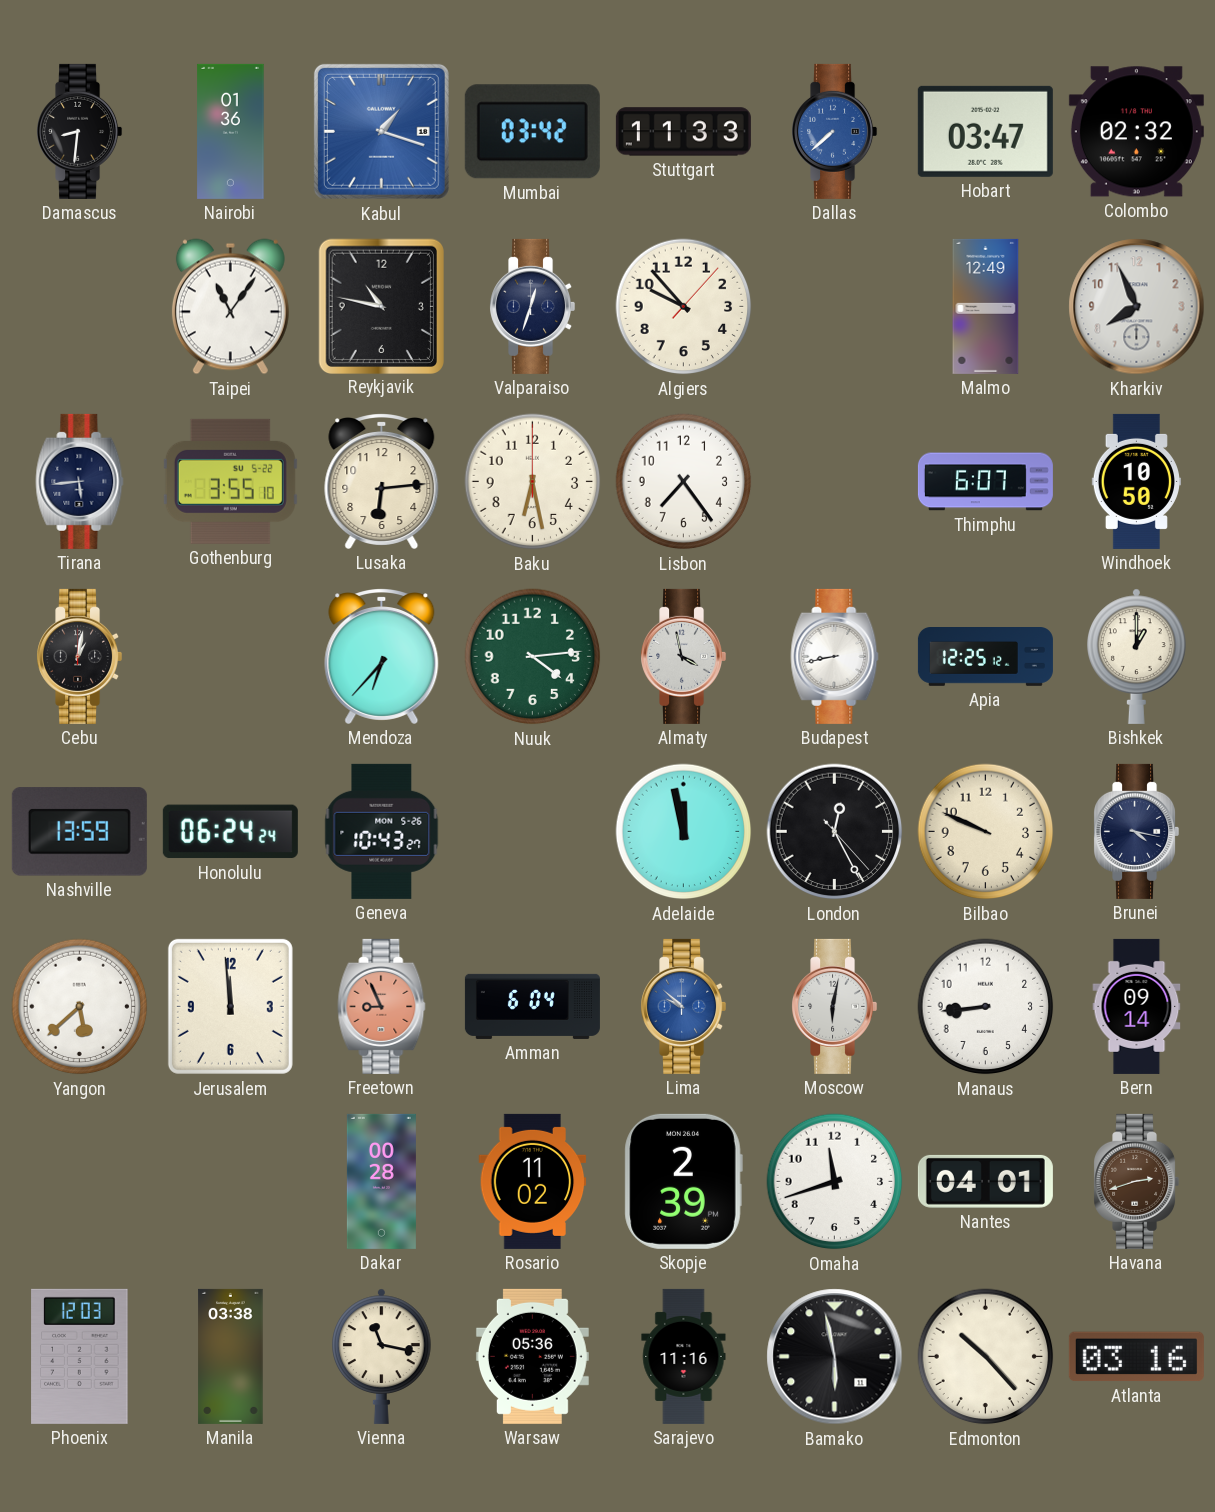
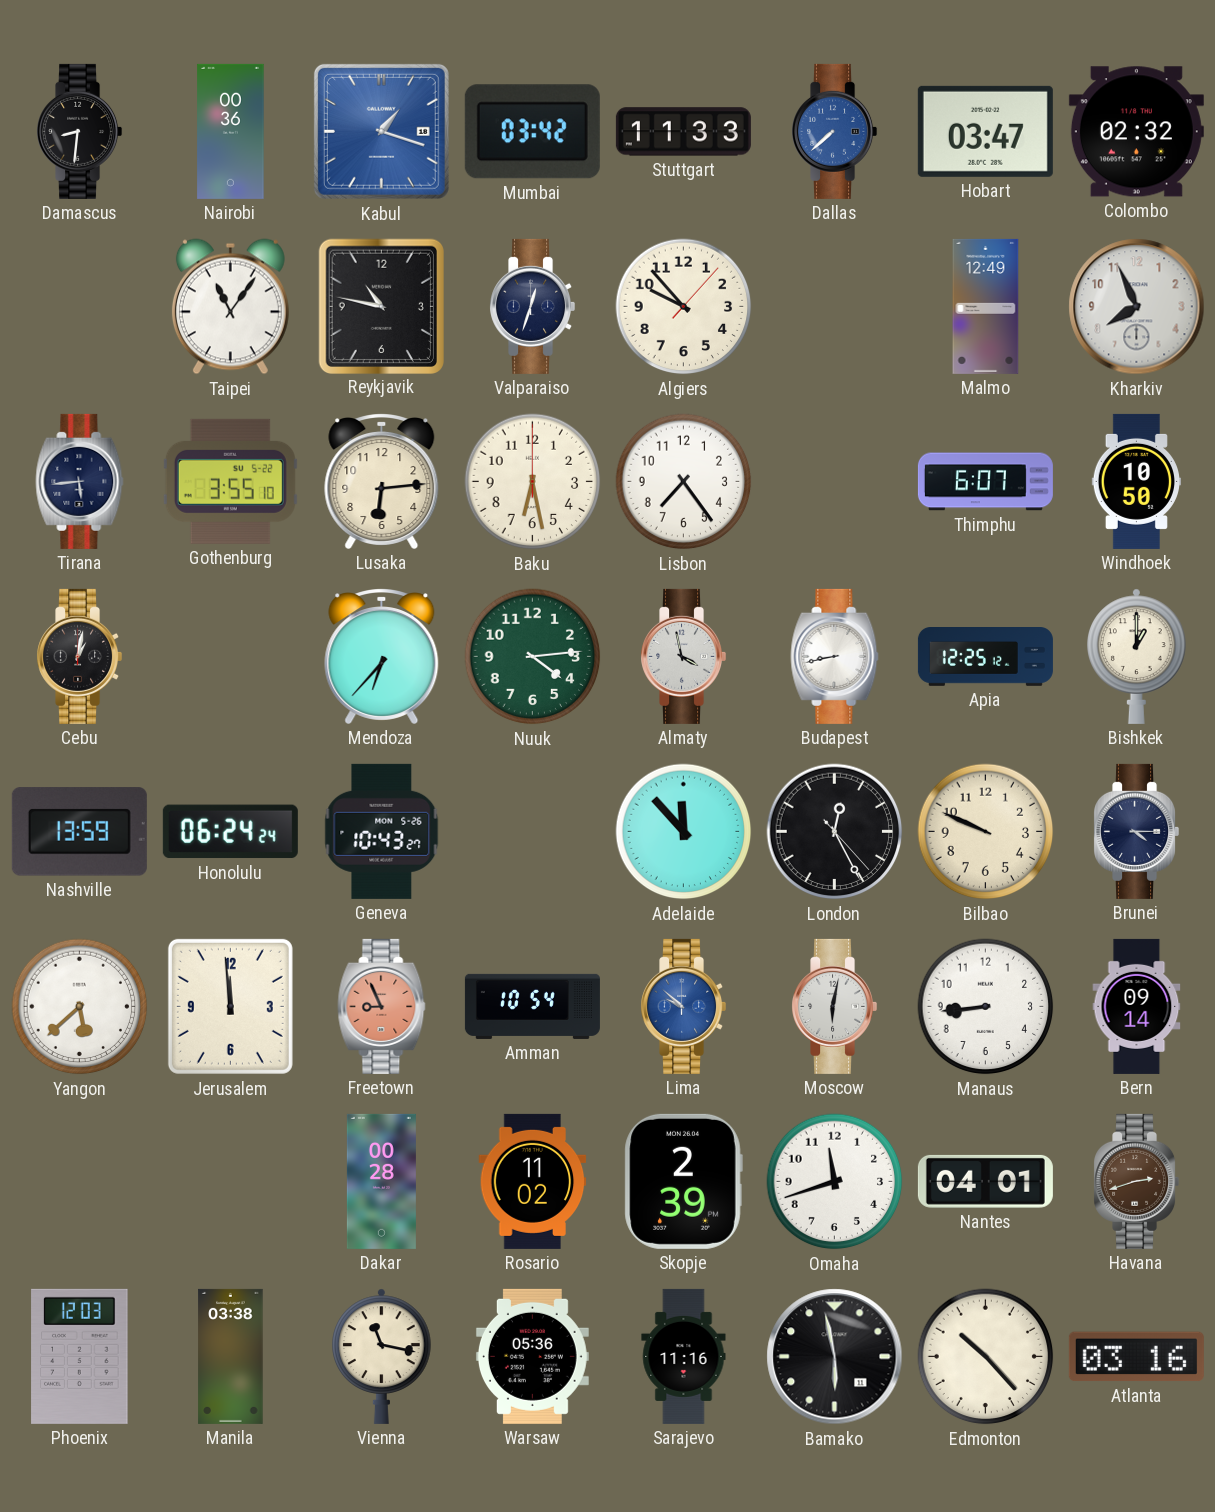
Nairobi: 01:36 -> 00:36
Adelaide: 11:58 -> 11:53
Brunei: 4:17 -> 4:15
Amman: 6:04 -> 10:54
